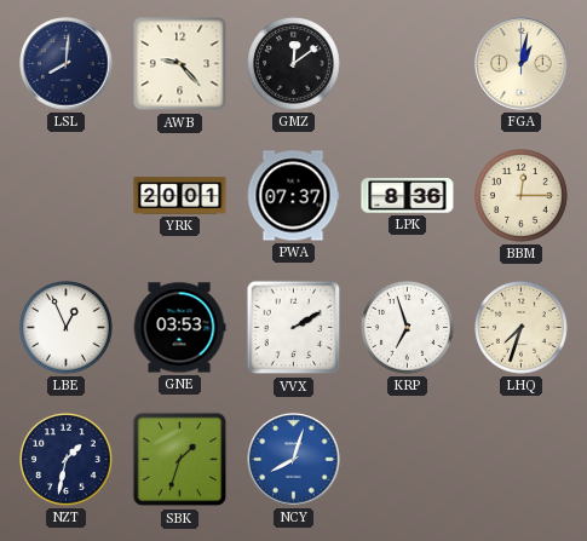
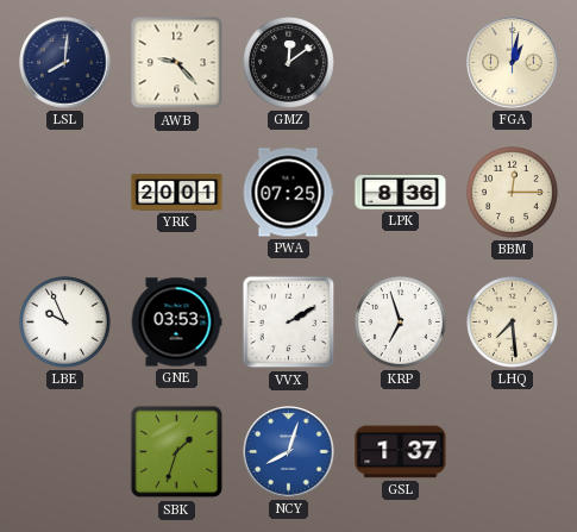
PWA: 07:37 -> 07:25
LBE: 12:56 -> 9:56
LHQ: 7:33 -> 7:29
NZT: 1:32 -> none
GSL: none -> 1:37
